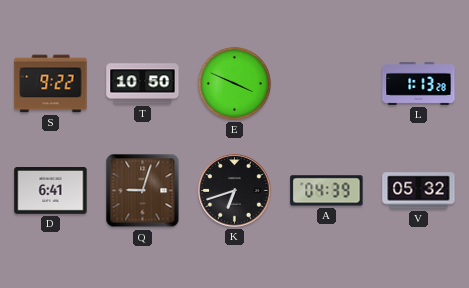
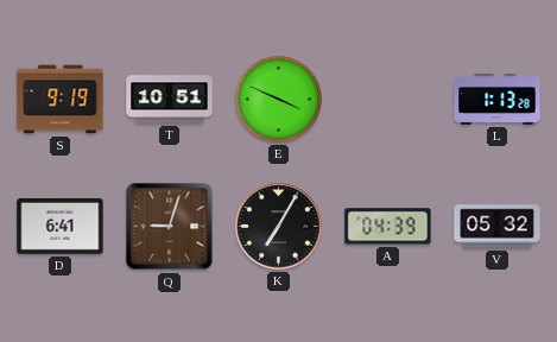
S: 9:22 -> 9:19
T: 10:50 -> 10:51
K: 6:42 -> 7:05
